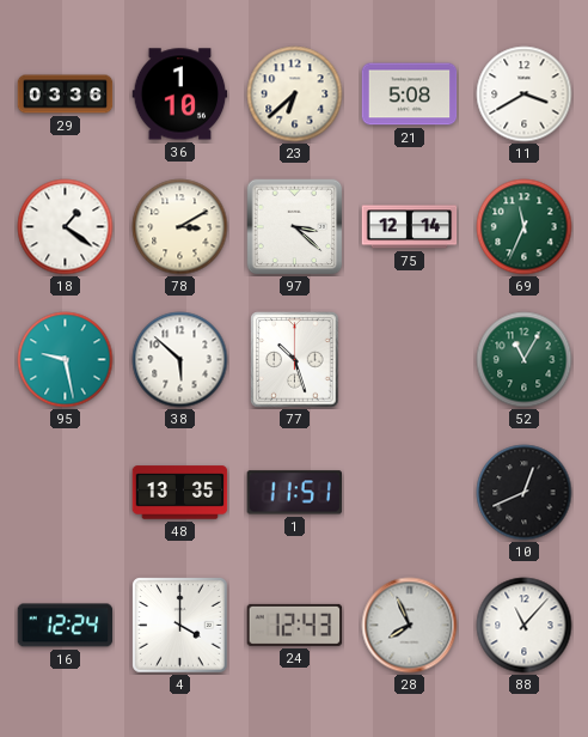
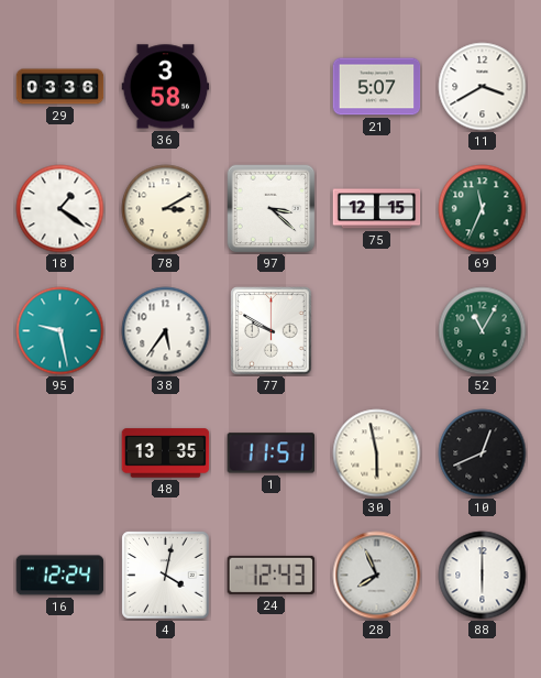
36: 1:10 -> 3:58
23: 6:38 -> none
21: 5:08 -> 5:07
75: 12:14 -> 12:15
38: 5:52 -> 5:36
77: 10:27 -> 9:50
30: none -> 5:58
4: 4:00 -> 4:02
88: 11:07 -> 6:00
